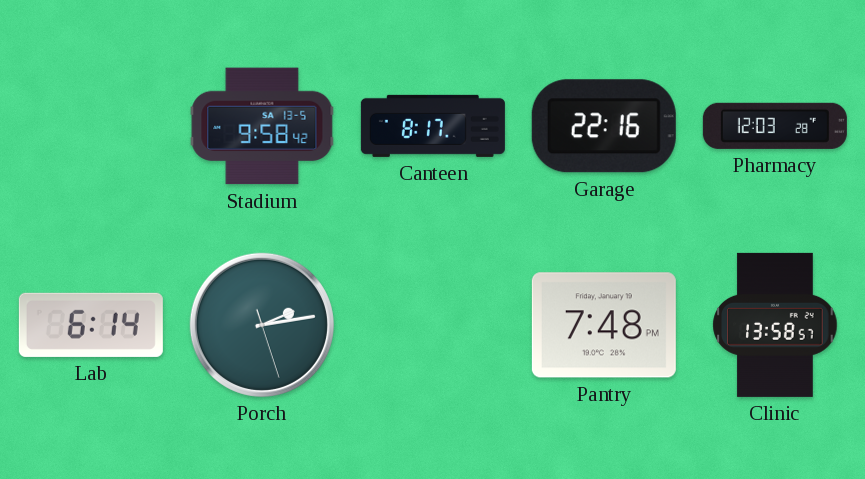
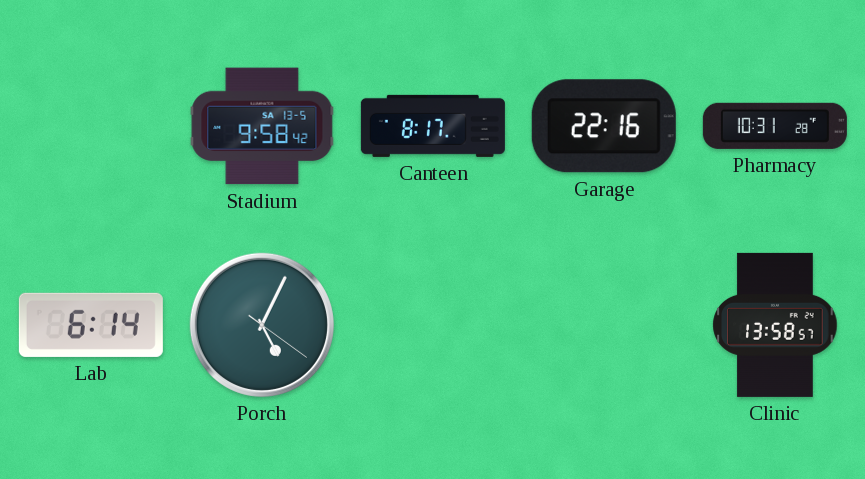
Pharmacy: 12:03 -> 10:31
Porch: 2:13 -> 5:04
Pantry: 7:48 -> none
